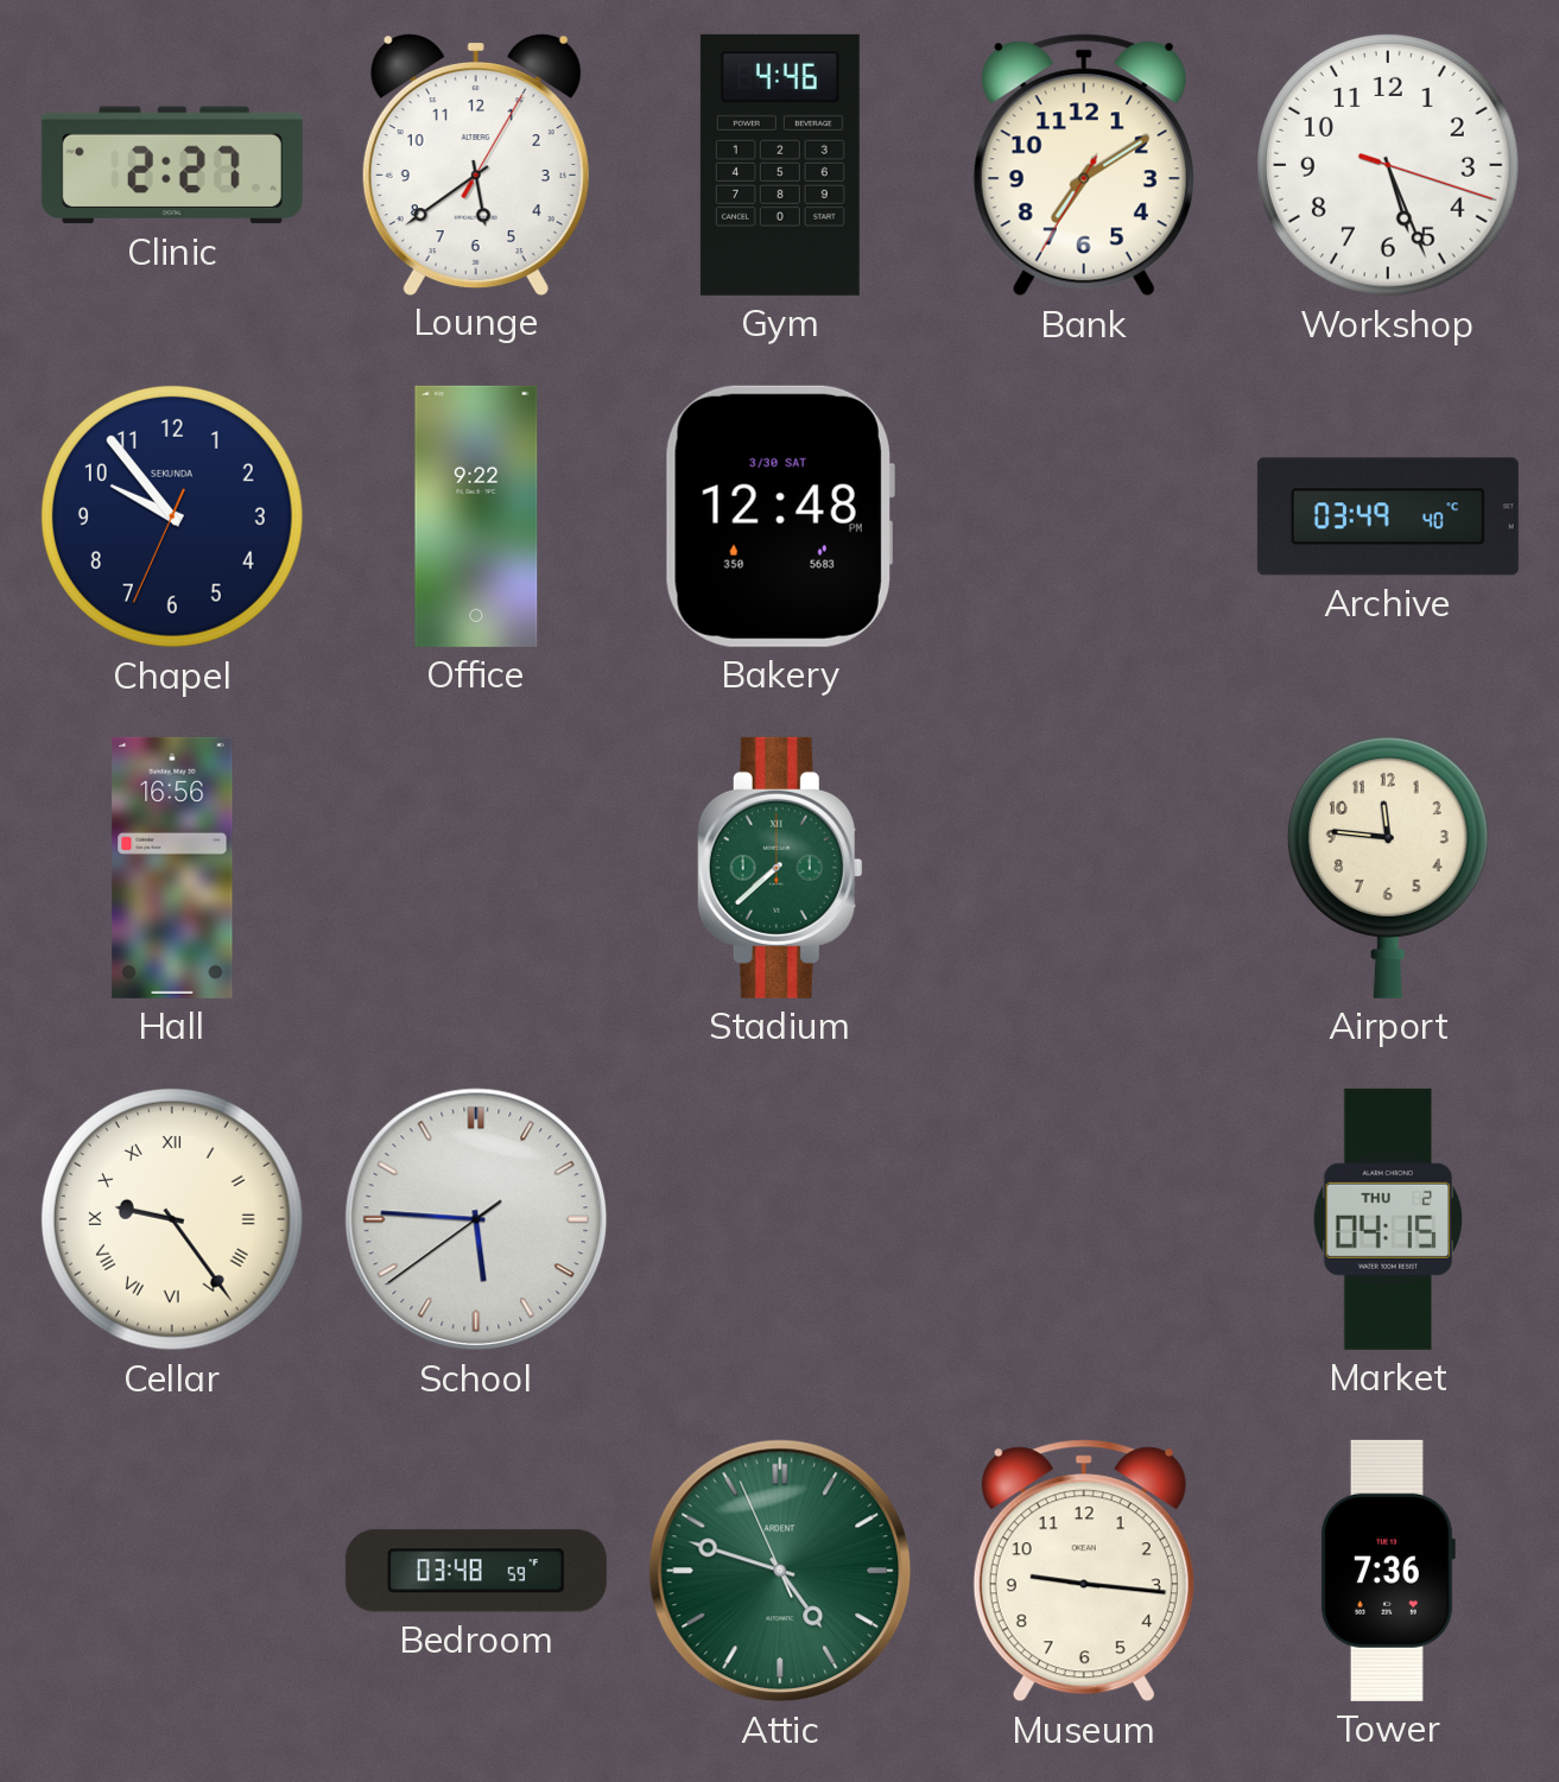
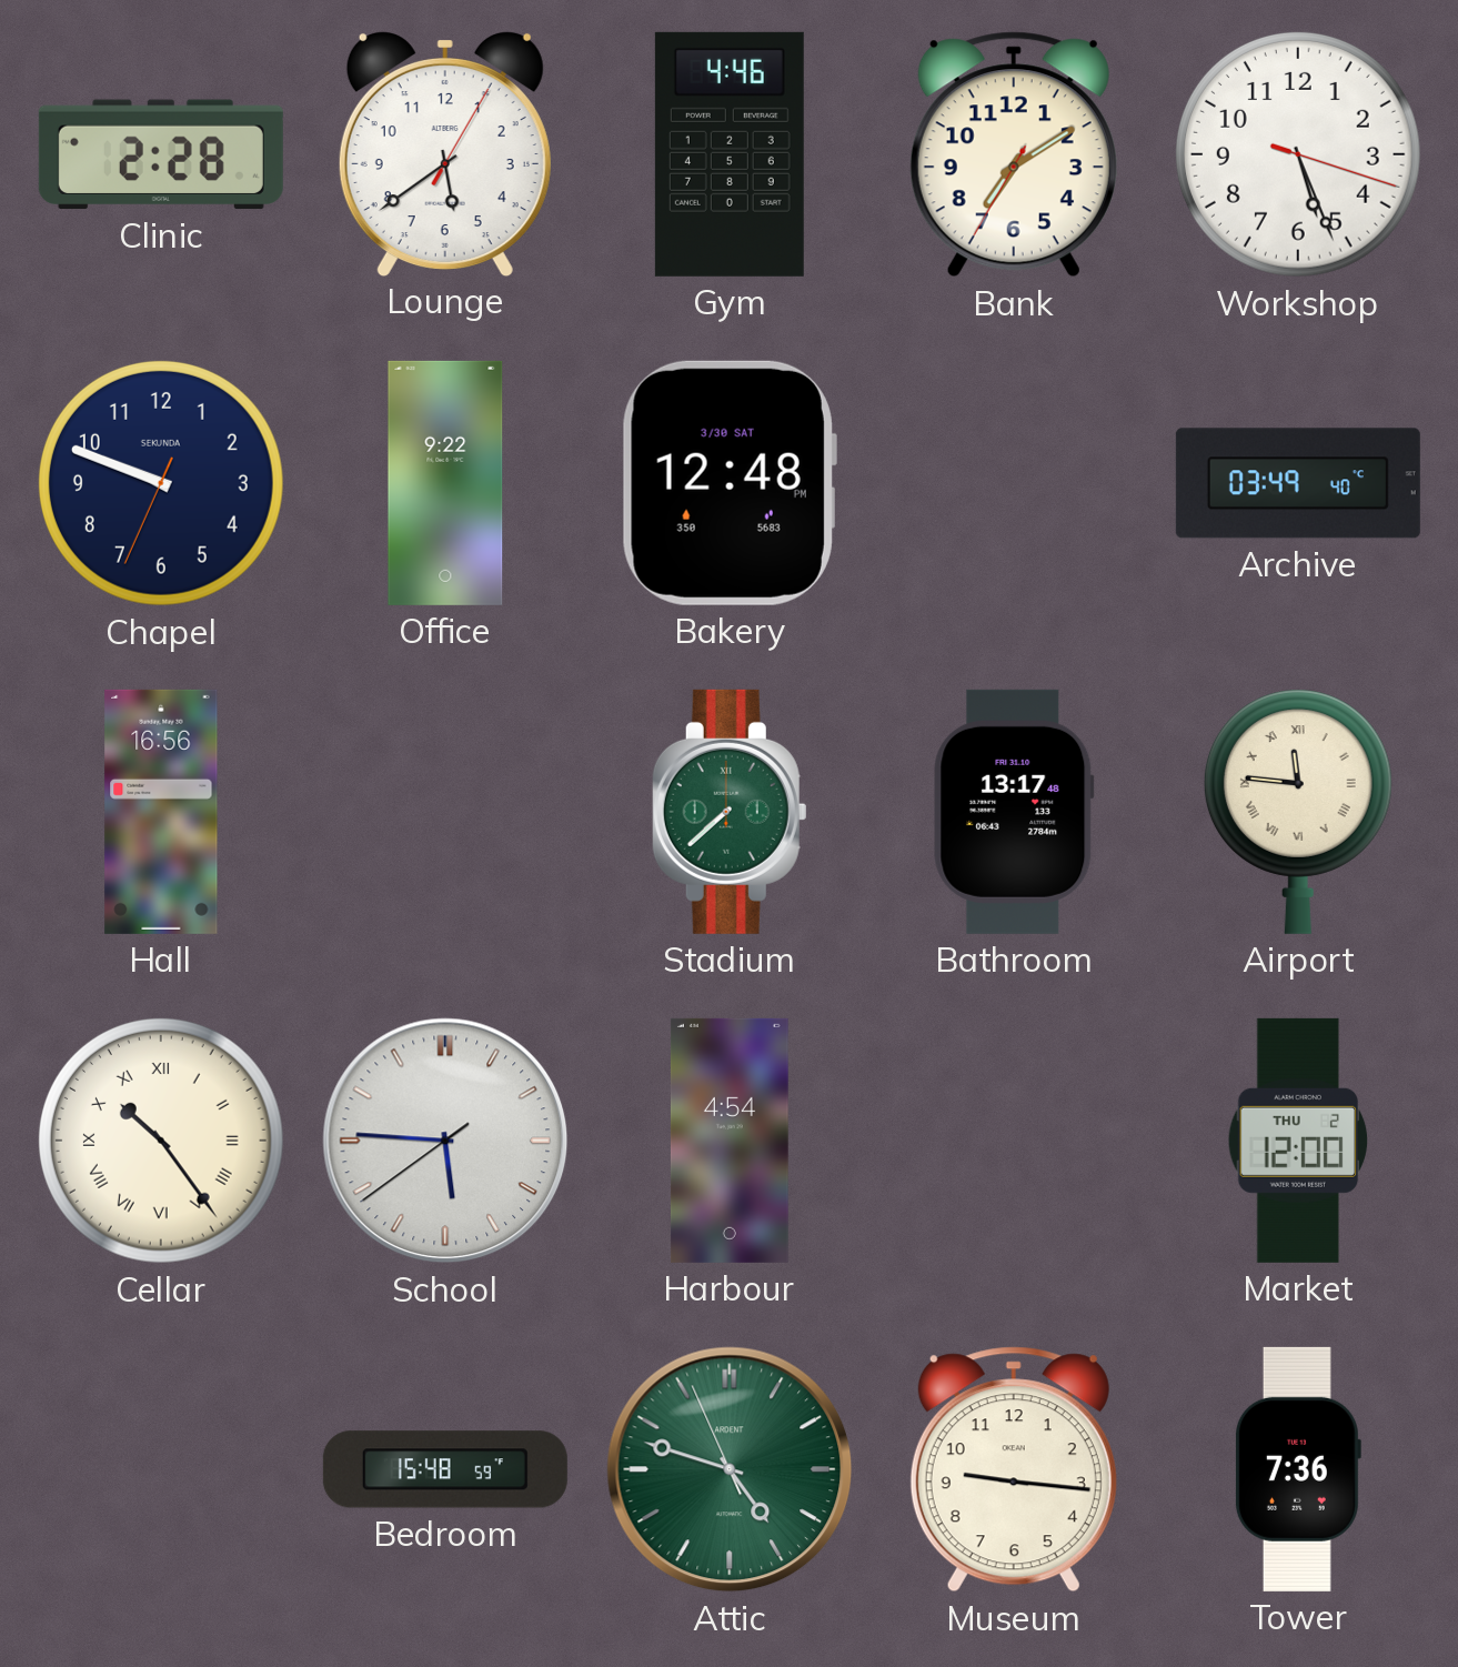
Clinic: 2:27 -> 2:28
Chapel: 9:53 -> 9:48
Bathroom: none -> 13:17
Airport numerals: Arabic -> Roman
Cellar: 9:24 -> 10:24
Harbour: none -> 4:54
Market: 04:15 -> 12:00
Bedroom: 03:48 -> 15:48
